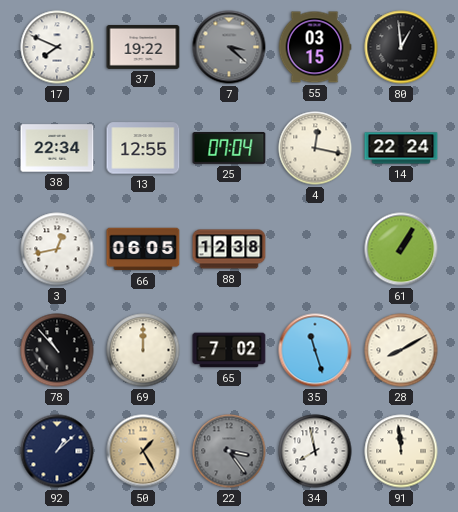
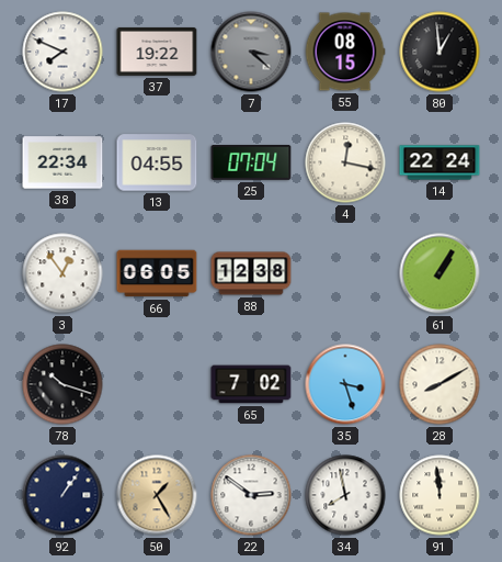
55: 03:15 -> 08:15
13: 12:55 -> 04:55
3: 12:43 -> 12:54
78: 10:53 -> 10:18
69: 12:00 -> none
35: 11:27 -> 3:27
92: 1:08 -> 1:06
22: 3:24 -> 2:51
22 dial: grey -> white
